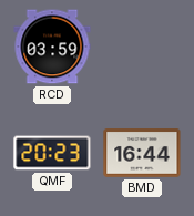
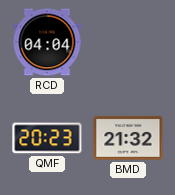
RCD: 03:59 -> 04:04
BMD: 16:44 -> 21:32
